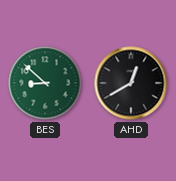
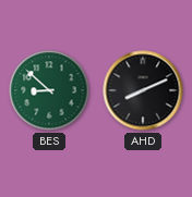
AHD: 12:40 -> 8:11
